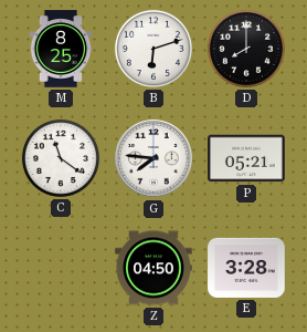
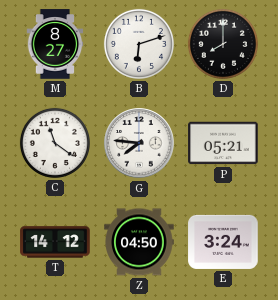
M: 8:25 -> 8:27
T: none -> 14:12
E: 3:28 -> 3:24
